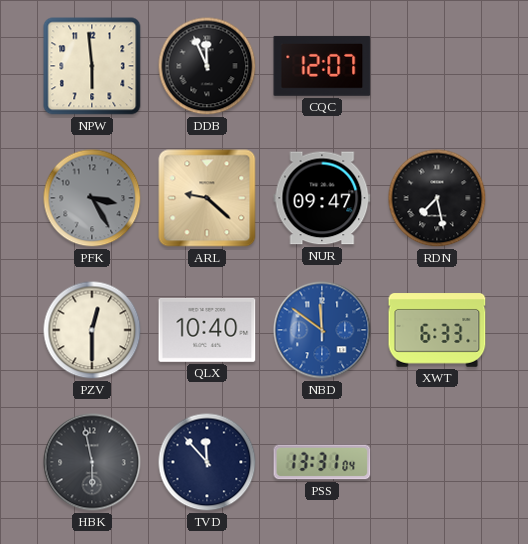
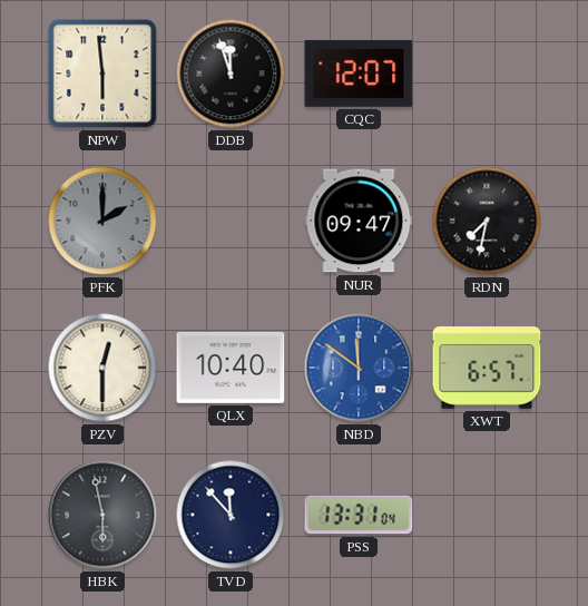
DDB: 11:56 -> 11:57
PFK: 3:25 -> 2:00
ARL: 9:22 -> none
RDN: 7:28 -> 7:32
XWT: 6:33 -> 6:57
